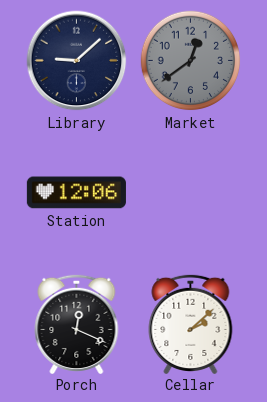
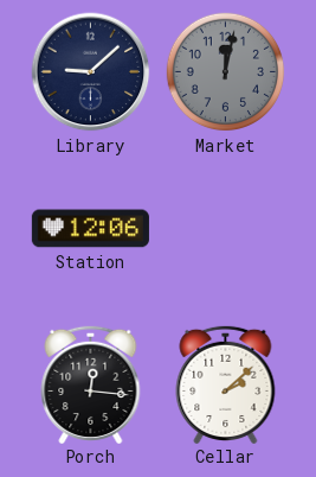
Market: 12:39 -> 12:02
Porch: 12:19 -> 12:16
